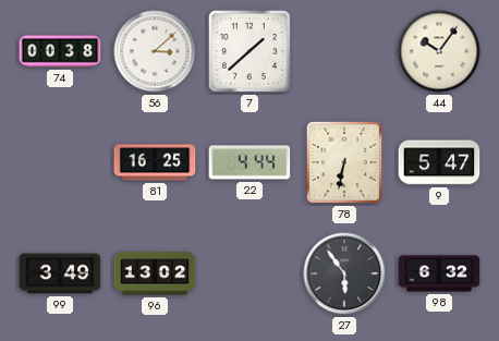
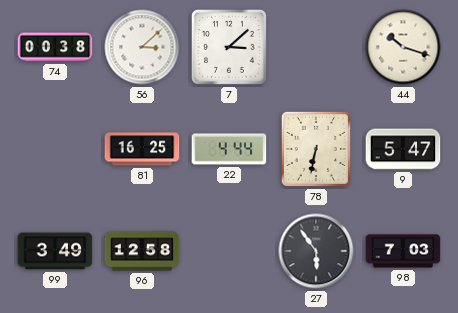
7: 1:38 -> 3:08
44: 10:06 -> 10:18
96: 13:02 -> 12:58
98: 6:32 -> 7:03
